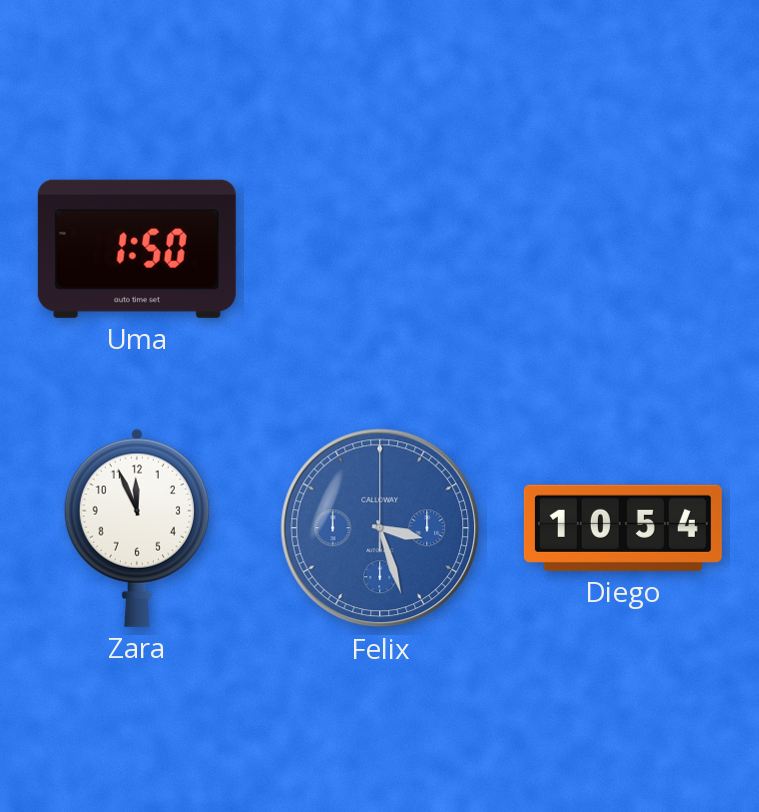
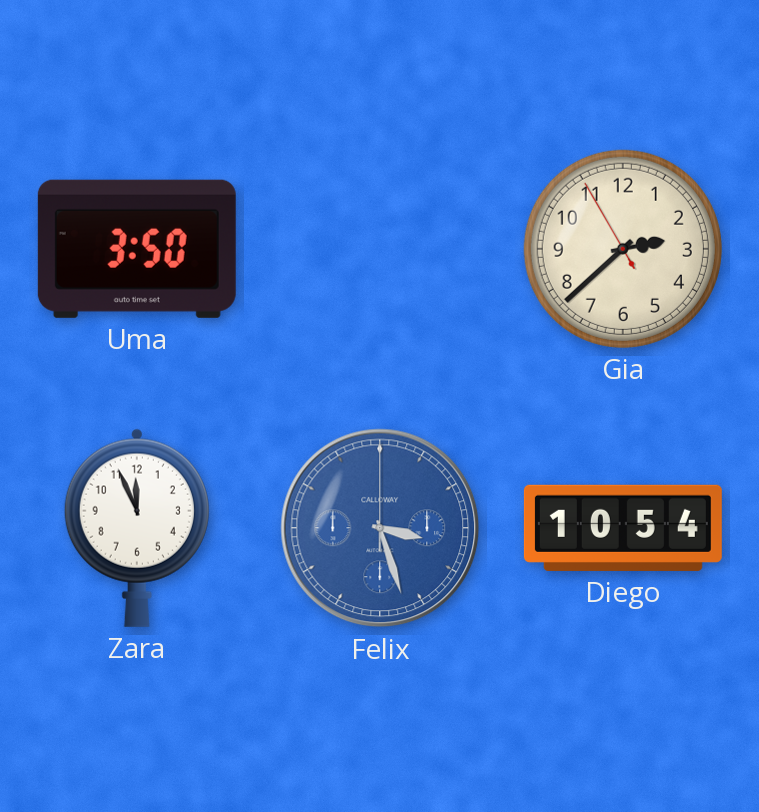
Uma: 1:50 -> 3:50
Gia: none -> 2:37
